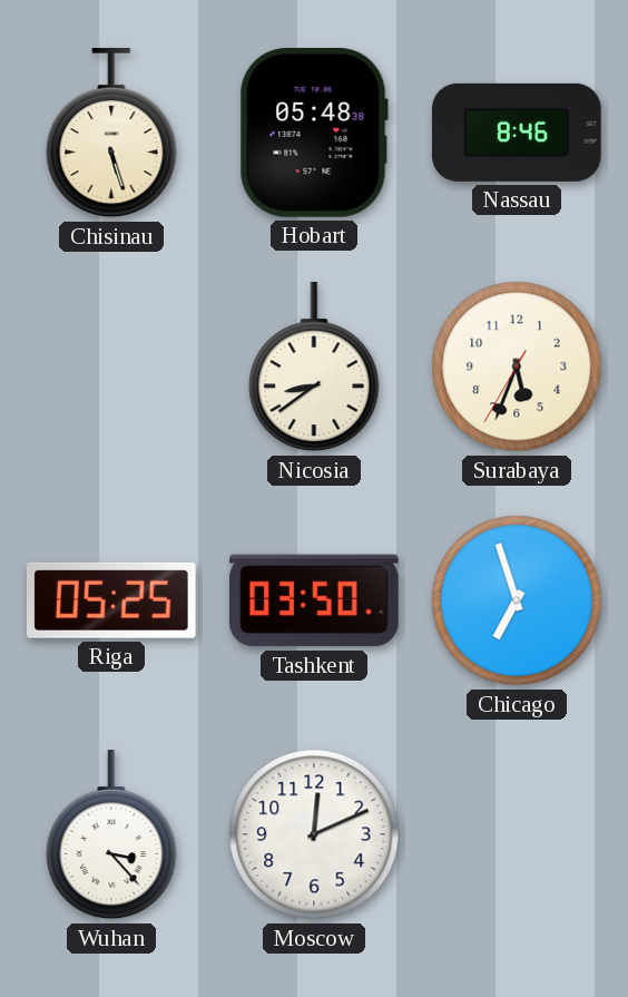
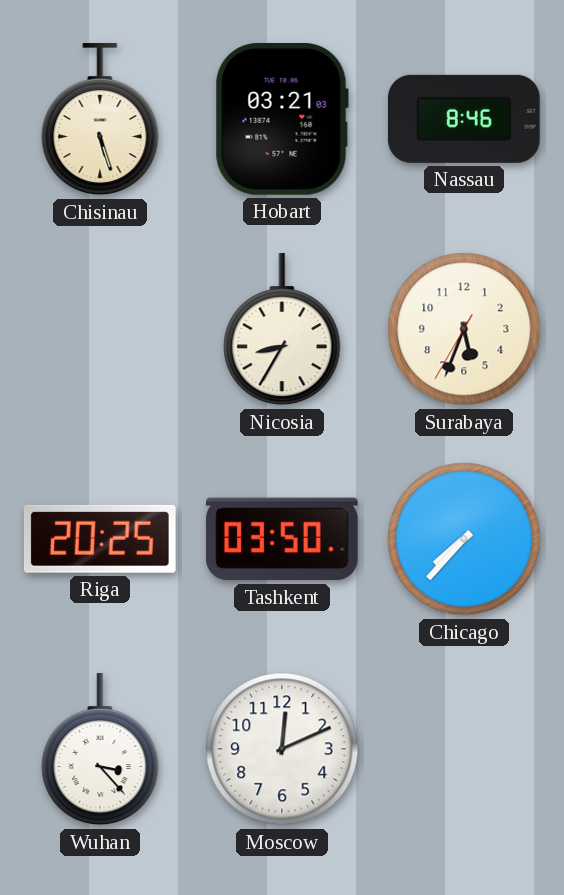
Hobart: 05:48 -> 03:21
Nicosia: 8:39 -> 8:35
Riga: 05:25 -> 20:25
Chicago: 6:57 -> 7:37
